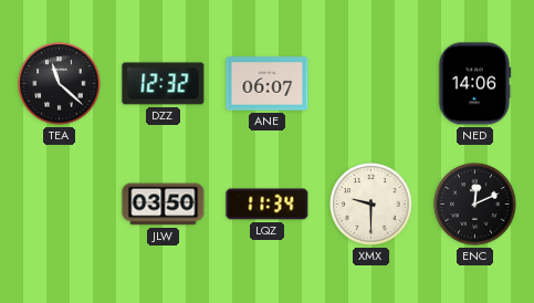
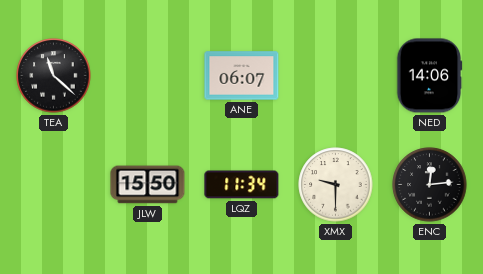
DZZ: 12:32 -> none
JLW: 03:50 -> 15:50
ENC: 12:11 -> 12:14
